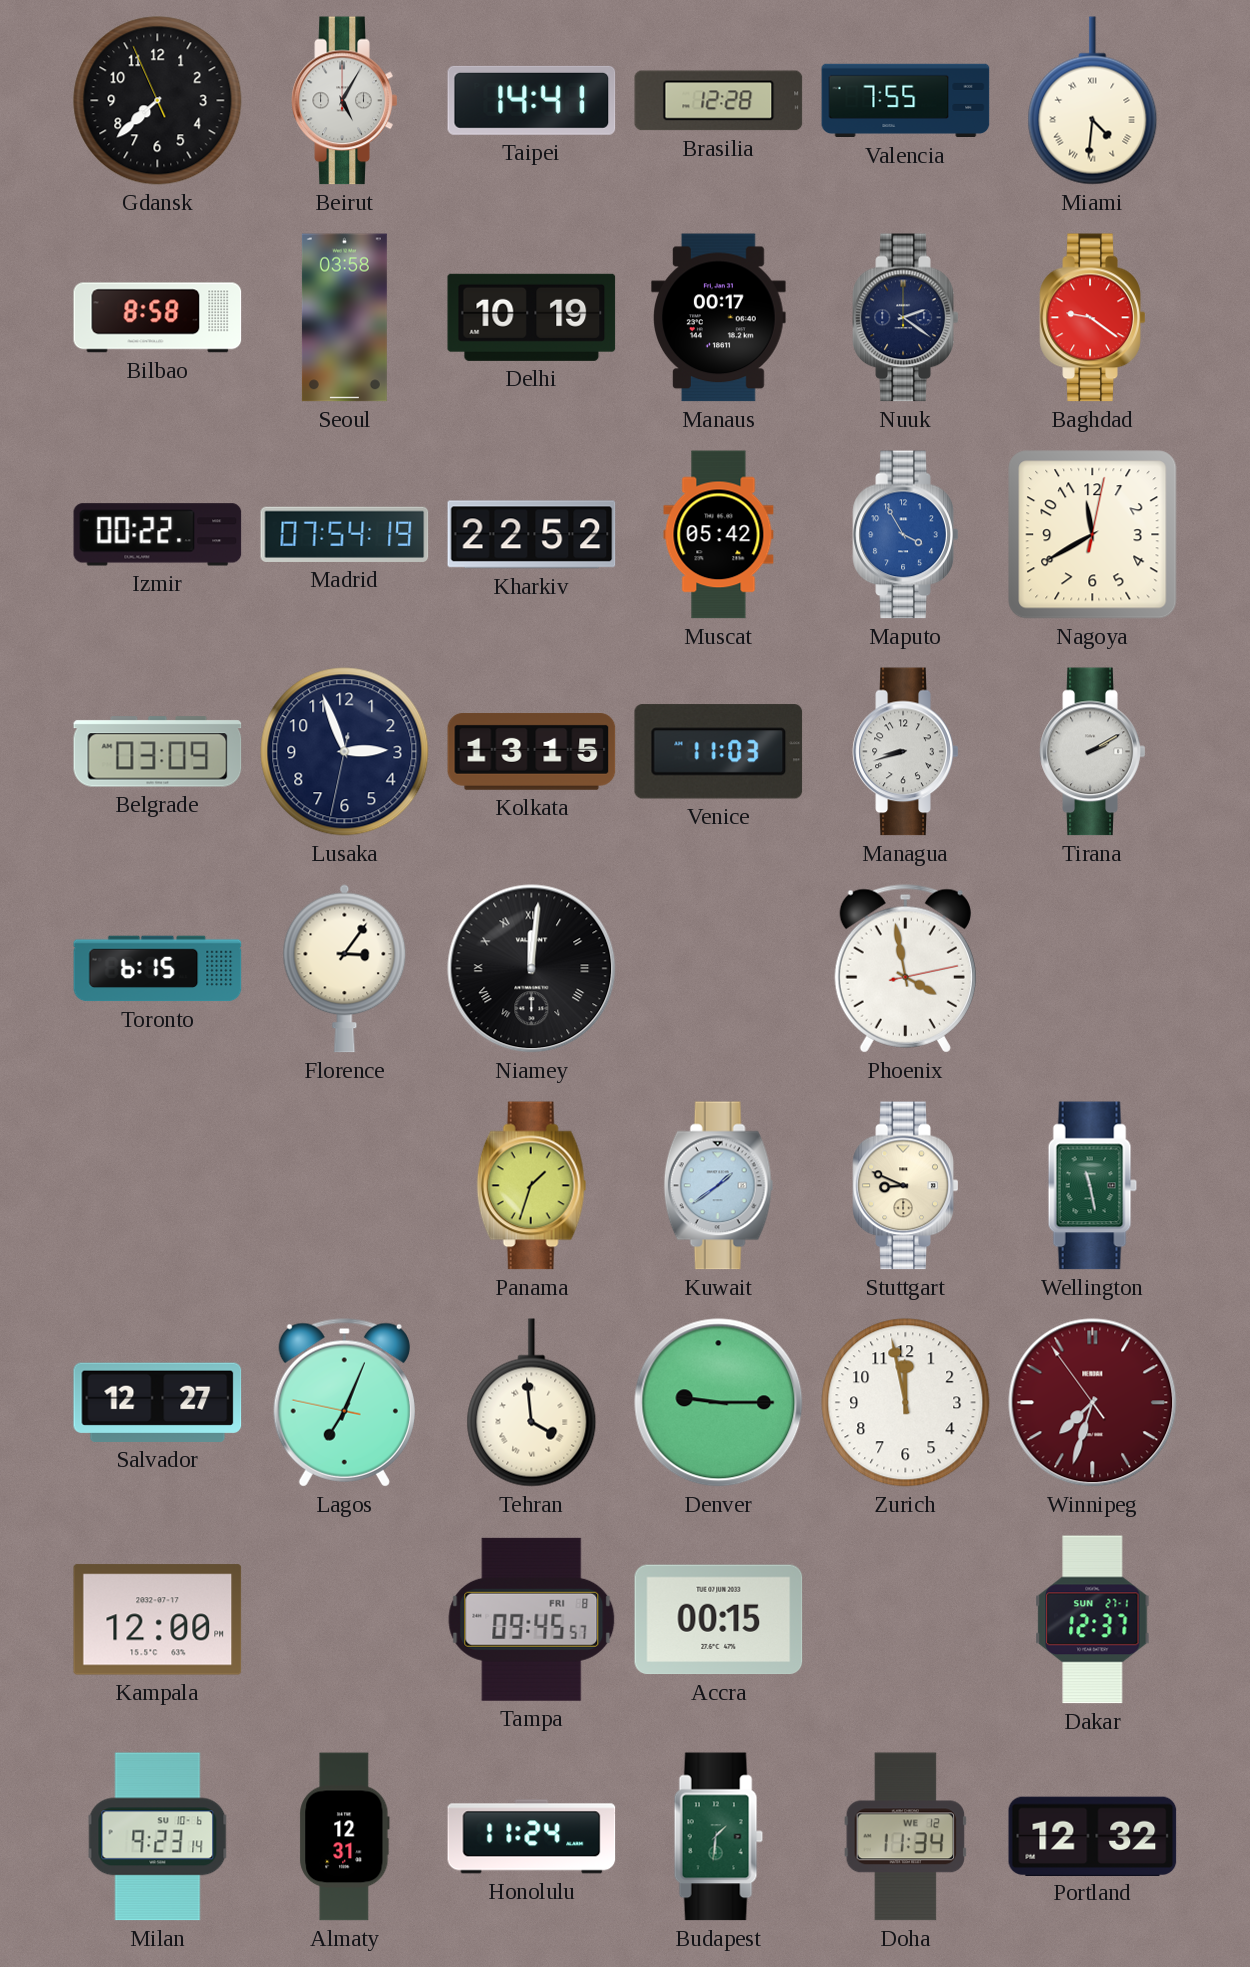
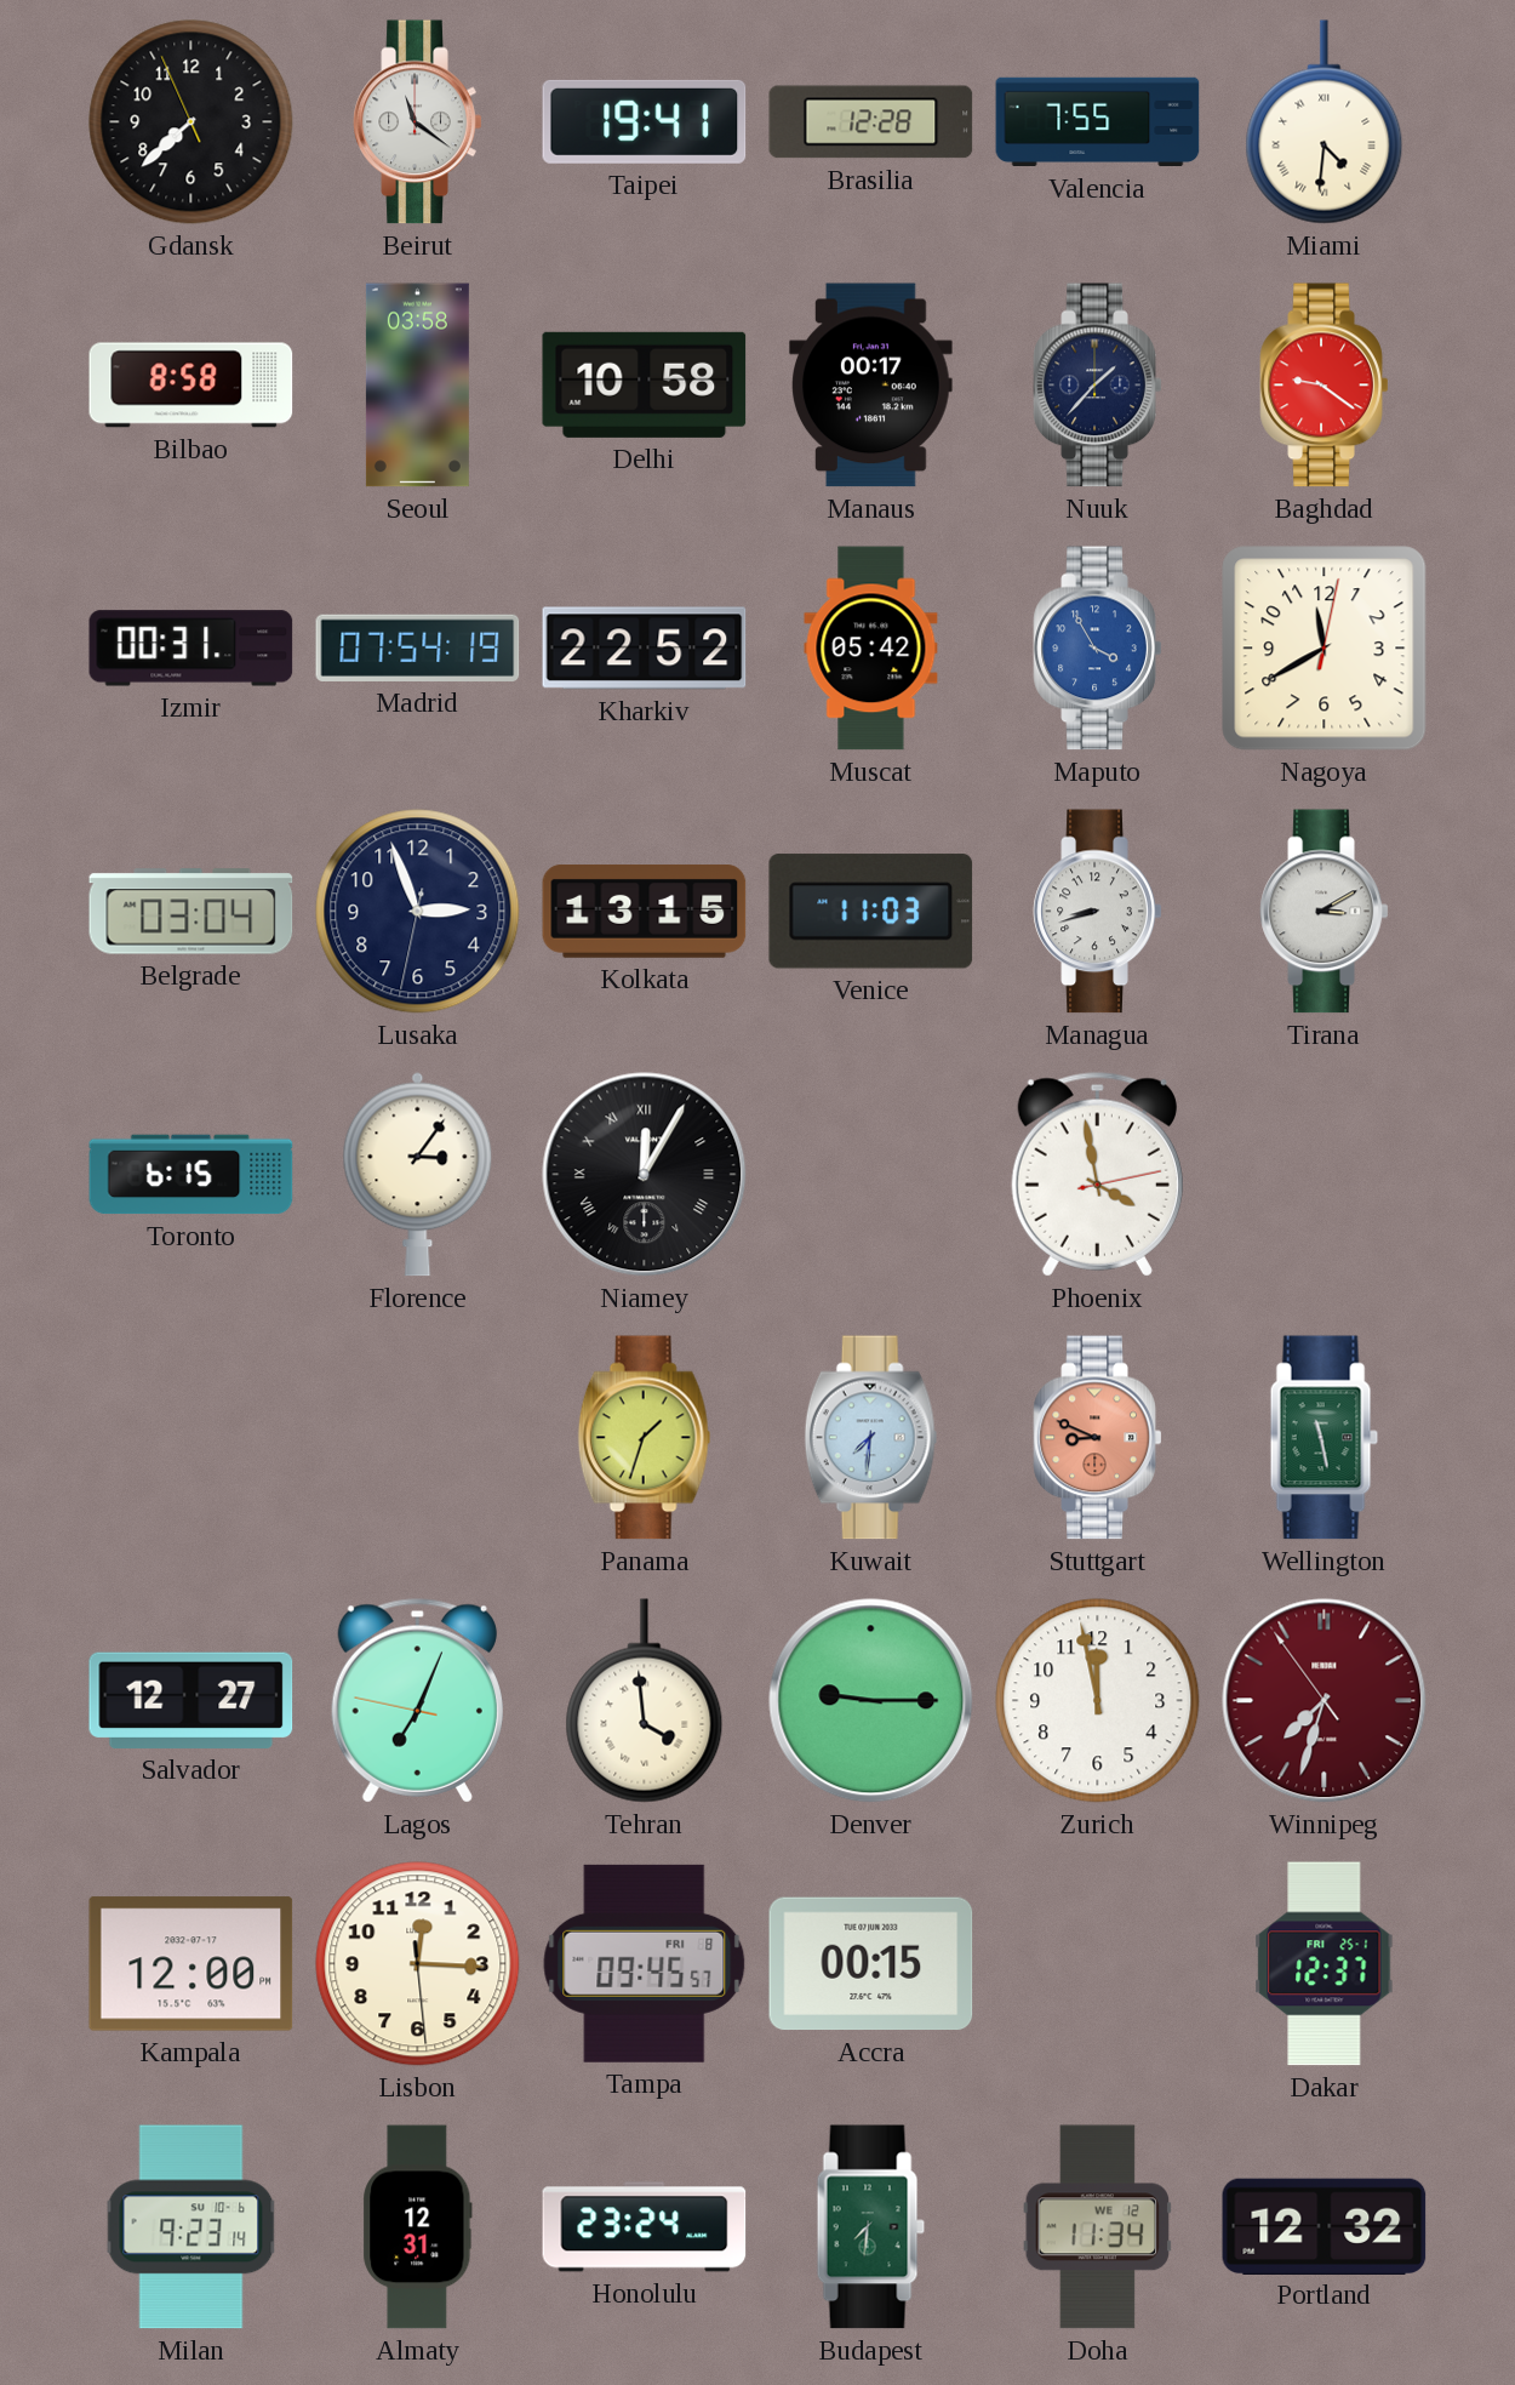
Beirut: 5:05 -> 11:21
Taipei: 14:41 -> 19:41
Delhi: 10:19 -> 10:58
Nuuk: 2:21 -> 1:37
Izmir: 00:22 -> 00:31
Belgrade: 03:09 -> 03:04
Tirana: 2:10 -> 3:10
Niamey: 12:01 -> 12:05
Kuwait: 1:39 -> 7:31
Stuttgart dial: cream -> salmon
Lisbon: none -> 12:15
Dakar date: SUN 27-1 -> FRI 25-1
Honolulu: 11:24 -> 23:24
Budapest: 1:31 -> 7:31
